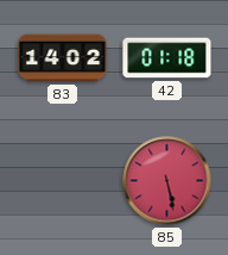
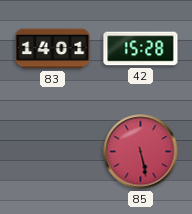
83: 14:02 -> 14:01
42: 01:18 -> 15:28
